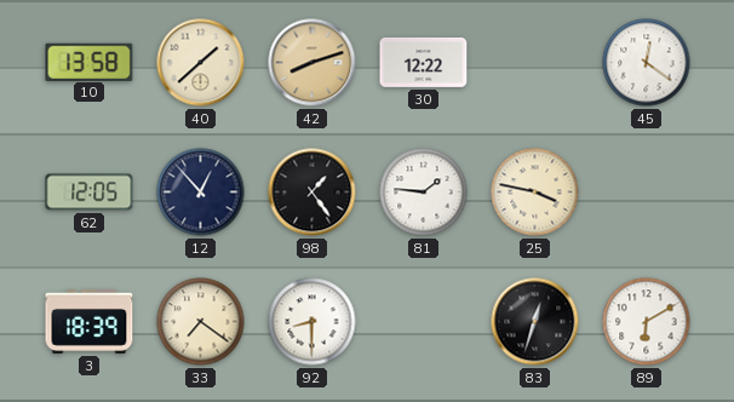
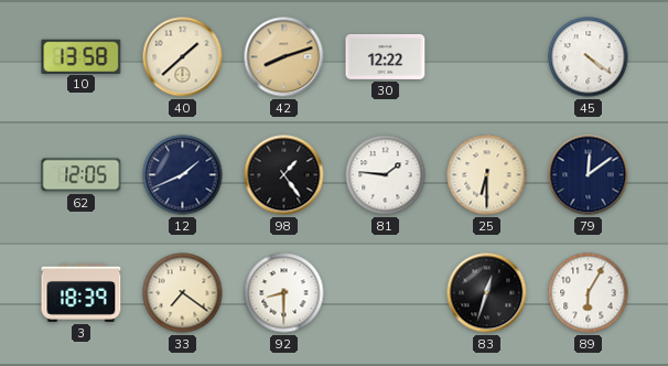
45: 12:21 -> 4:21
12: 12:53 -> 1:41
25: 3:47 -> 6:30
79: none -> 12:09
89: 6:10 -> 6:05
